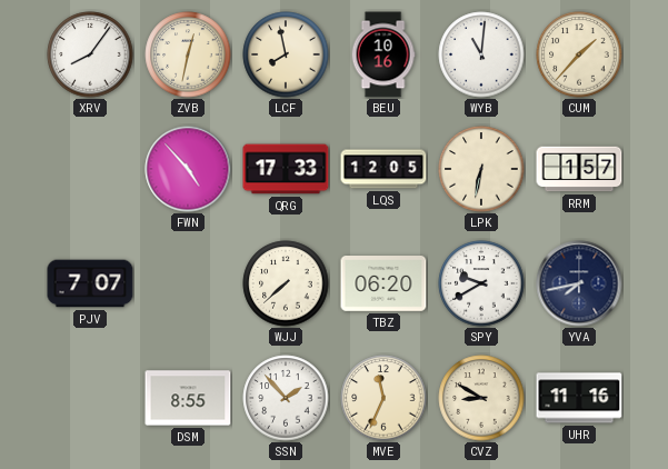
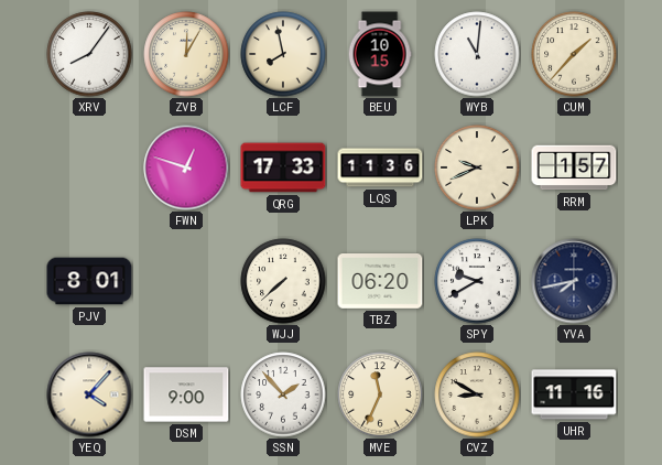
ZVB: 12:32 -> 12:05
BEU: 10:16 -> 10:15
FWN: 4:53 -> 12:48
LQS: 12:05 -> 11:36
LPK: 6:32 -> 9:41
PJV: 7:07 -> 8:01
YEQ: none -> 4:07
DSM: 8:55 -> 9:00
